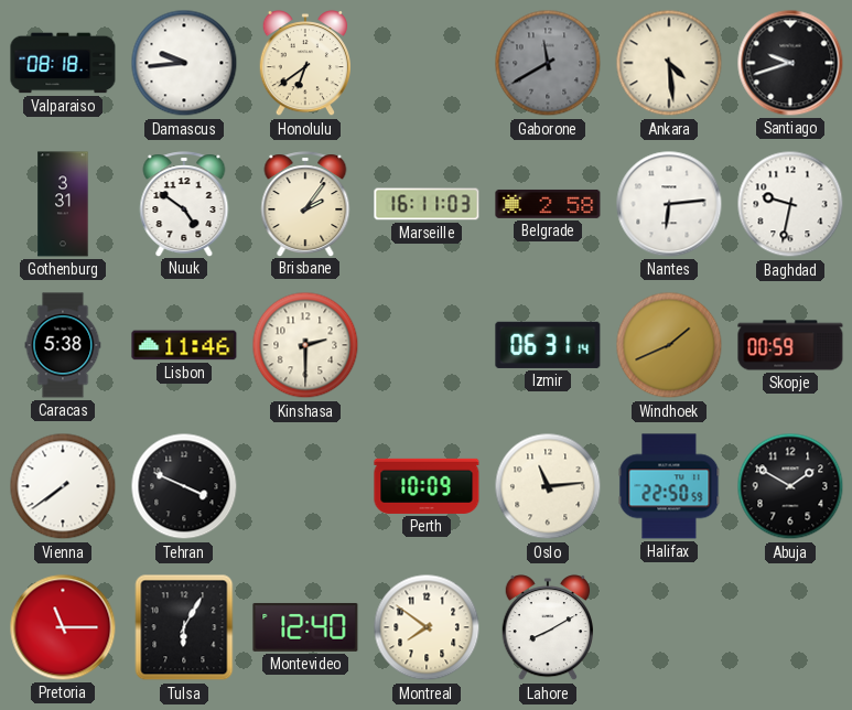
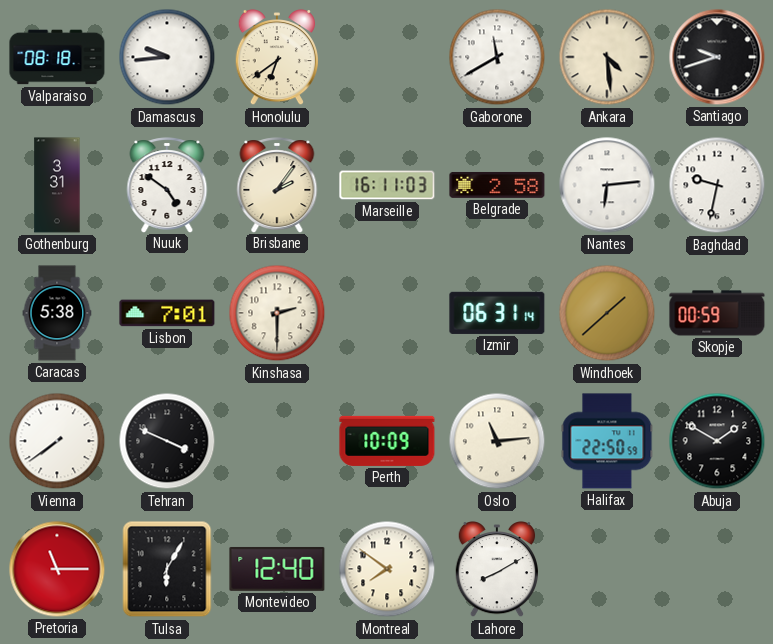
Gaborone dial: grey -> white
Lisbon: 11:46 -> 7:01
Windhoek: 1:41 -> 1:38
